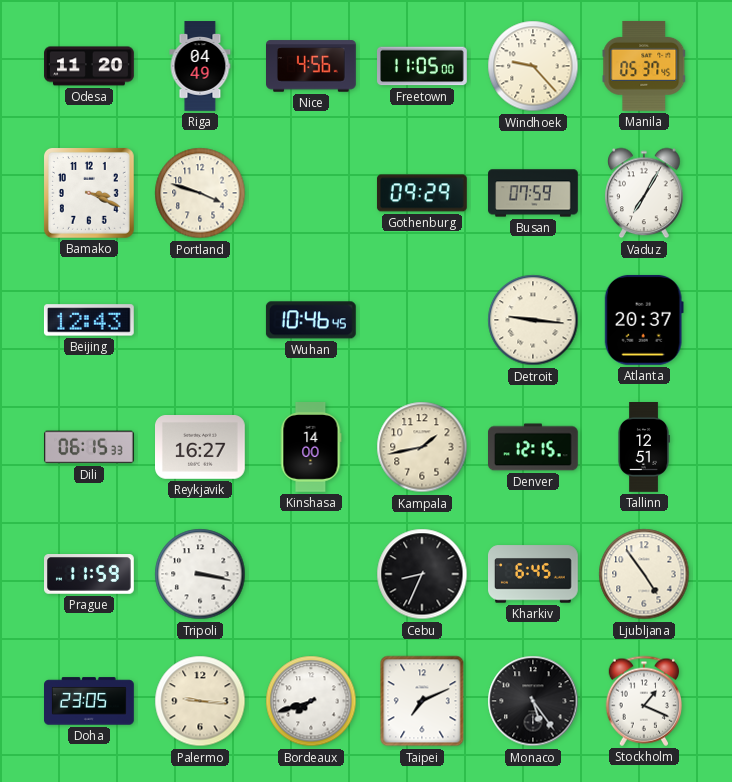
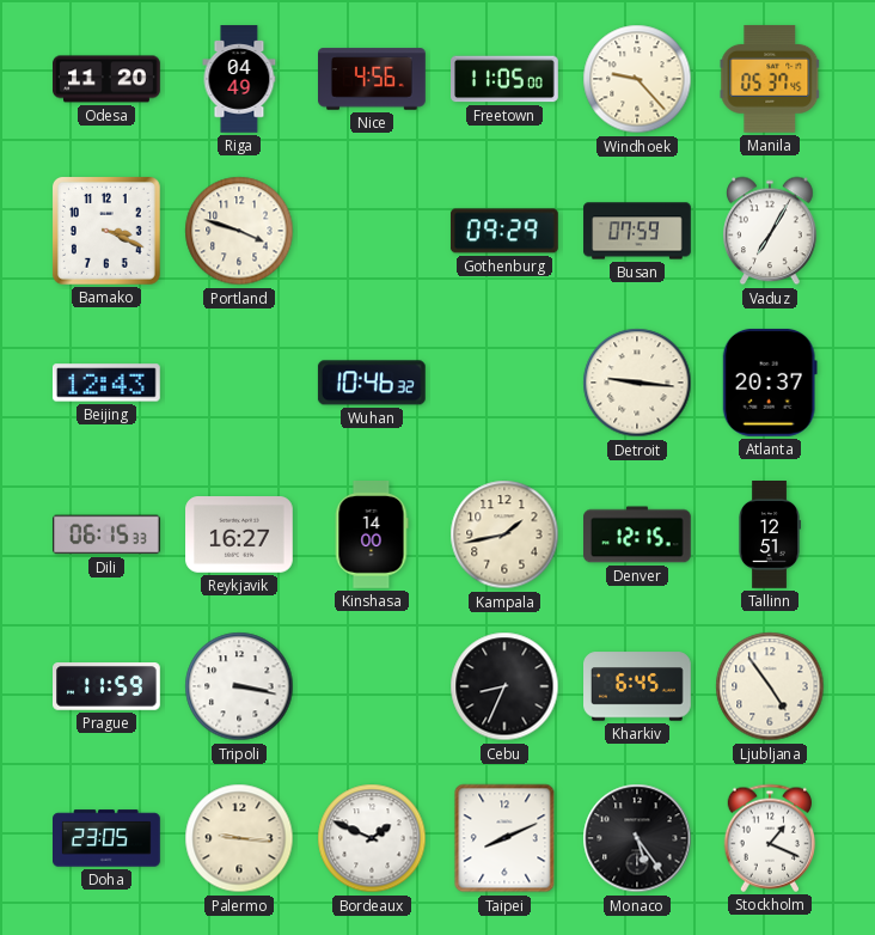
Wuhan: 10:46:45 -> 10:46:32
Bordeaux: 7:42 -> 1:49
Taipei: 7:11 -> 8:11
